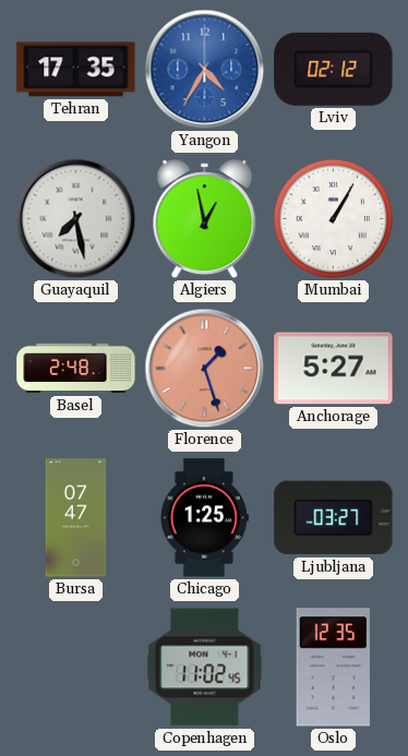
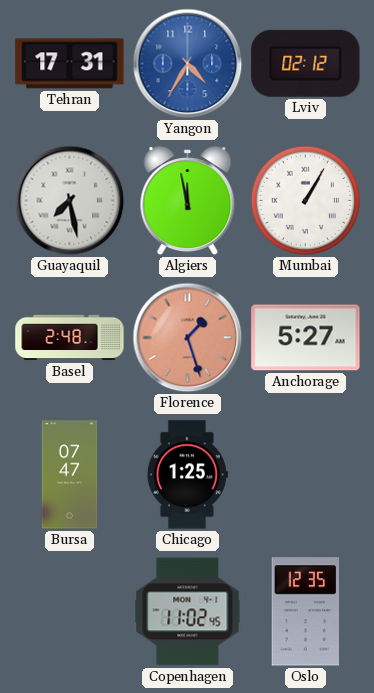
Tehran: 17:35 -> 17:31
Algiers: 12:58 -> 11:58
Ljubljana: 03:27 -> none
